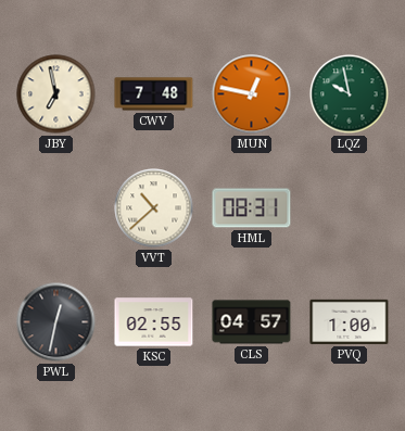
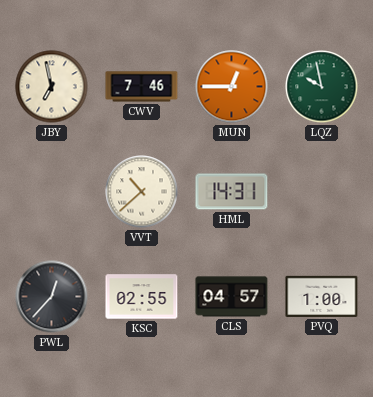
CWV: 7:48 -> 7:46
MUN: 12:47 -> 12:45
HML: 08:31 -> 14:31
PWL: 12:32 -> 12:37
